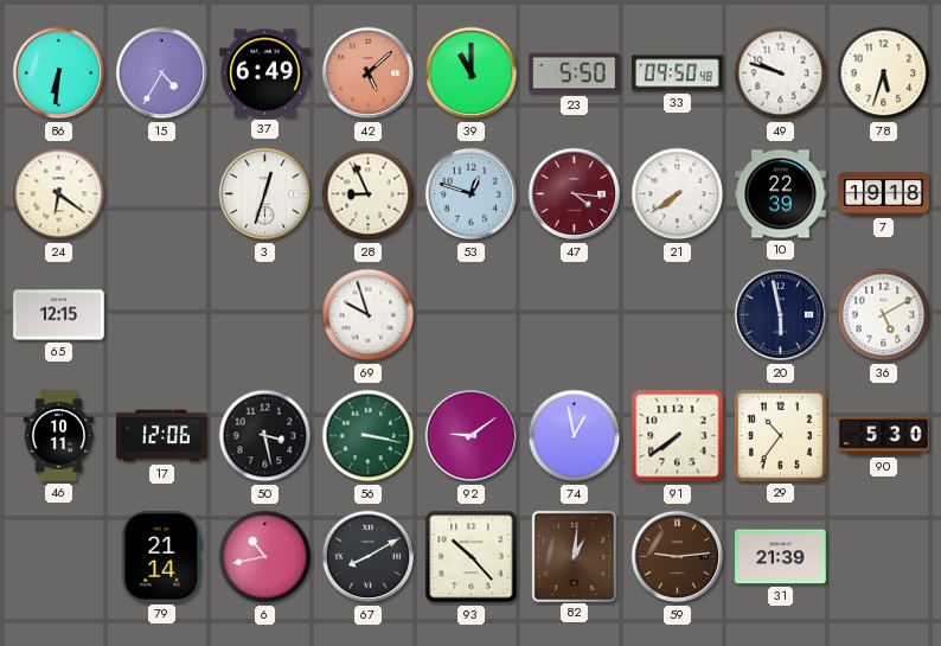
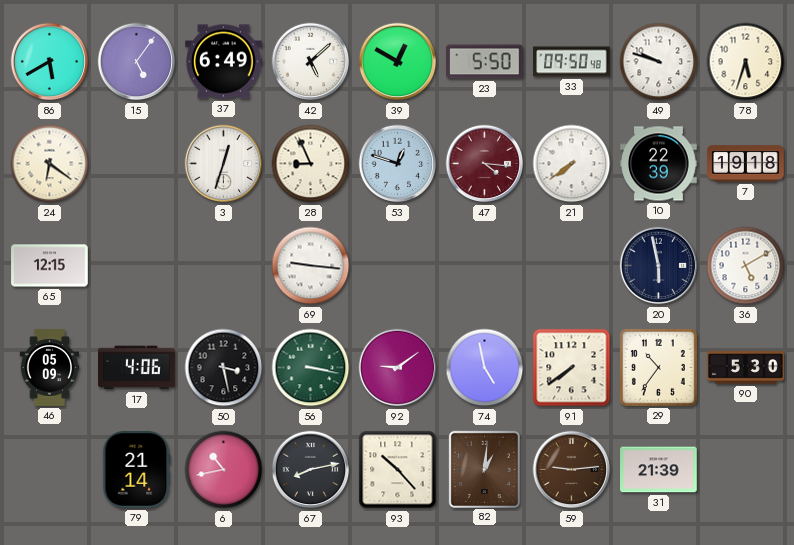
86: 6:31 -> 5:40
15: 4:35 -> 5:06
42 dial: salmon -> white
39: 11:00 -> 12:50
69: 9:57 -> 9:16
46: 10:11 -> 05:09
17: 12:06 -> 4:06
74: 12:58 -> 4:58
67: 8:10 -> 8:13
